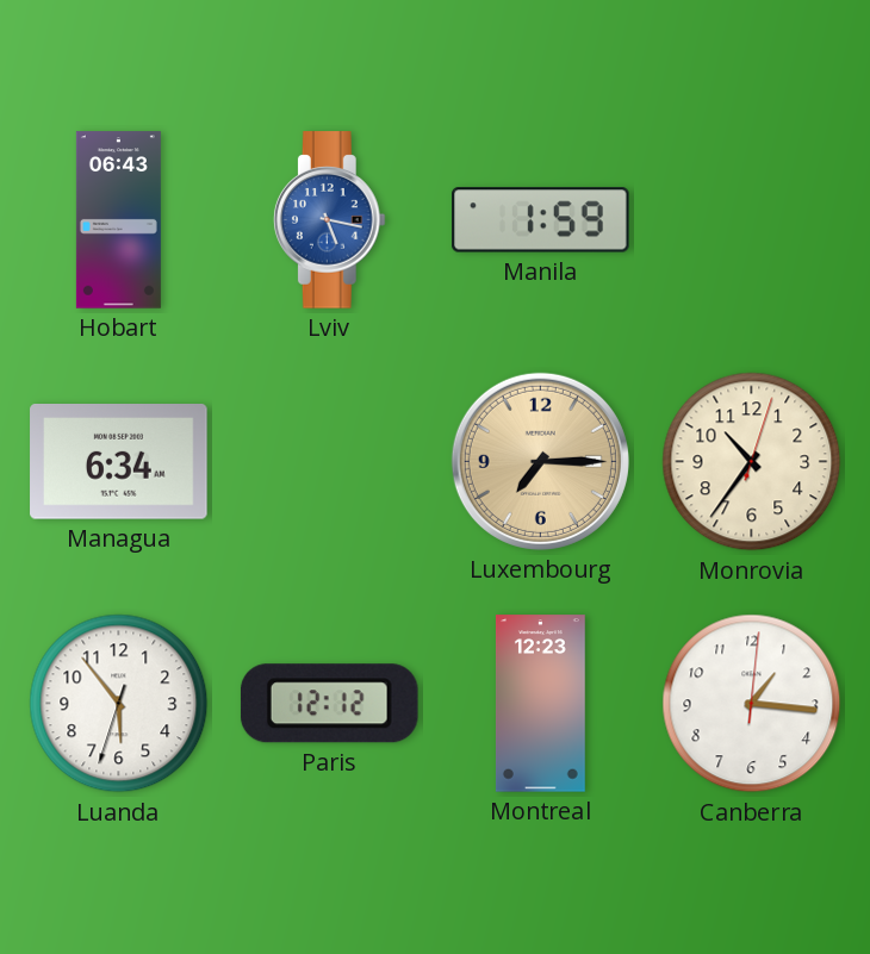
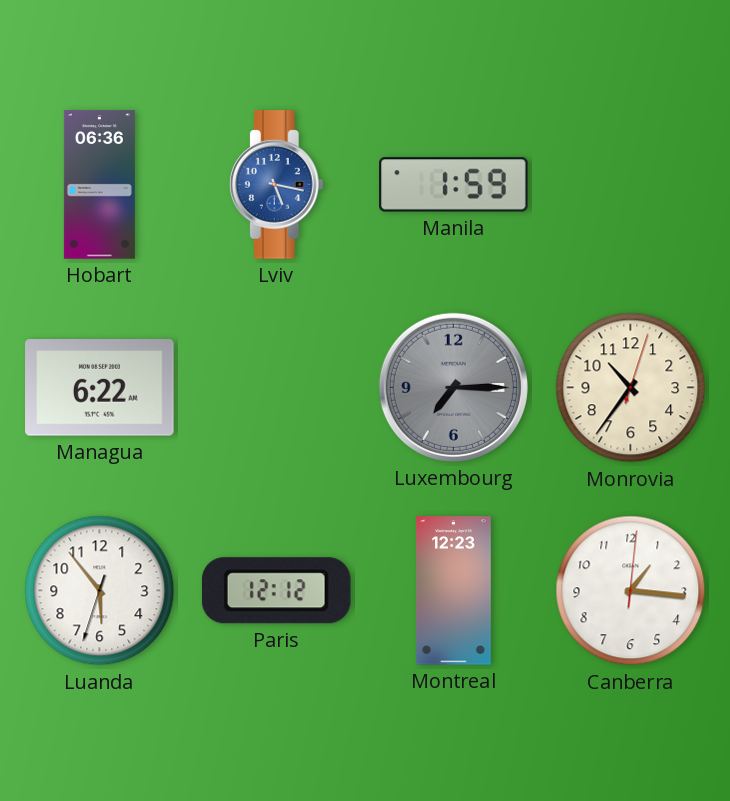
Hobart: 06:43 -> 06:36
Managua: 6:34 -> 6:22
Luxembourg dial: champagne -> grey
